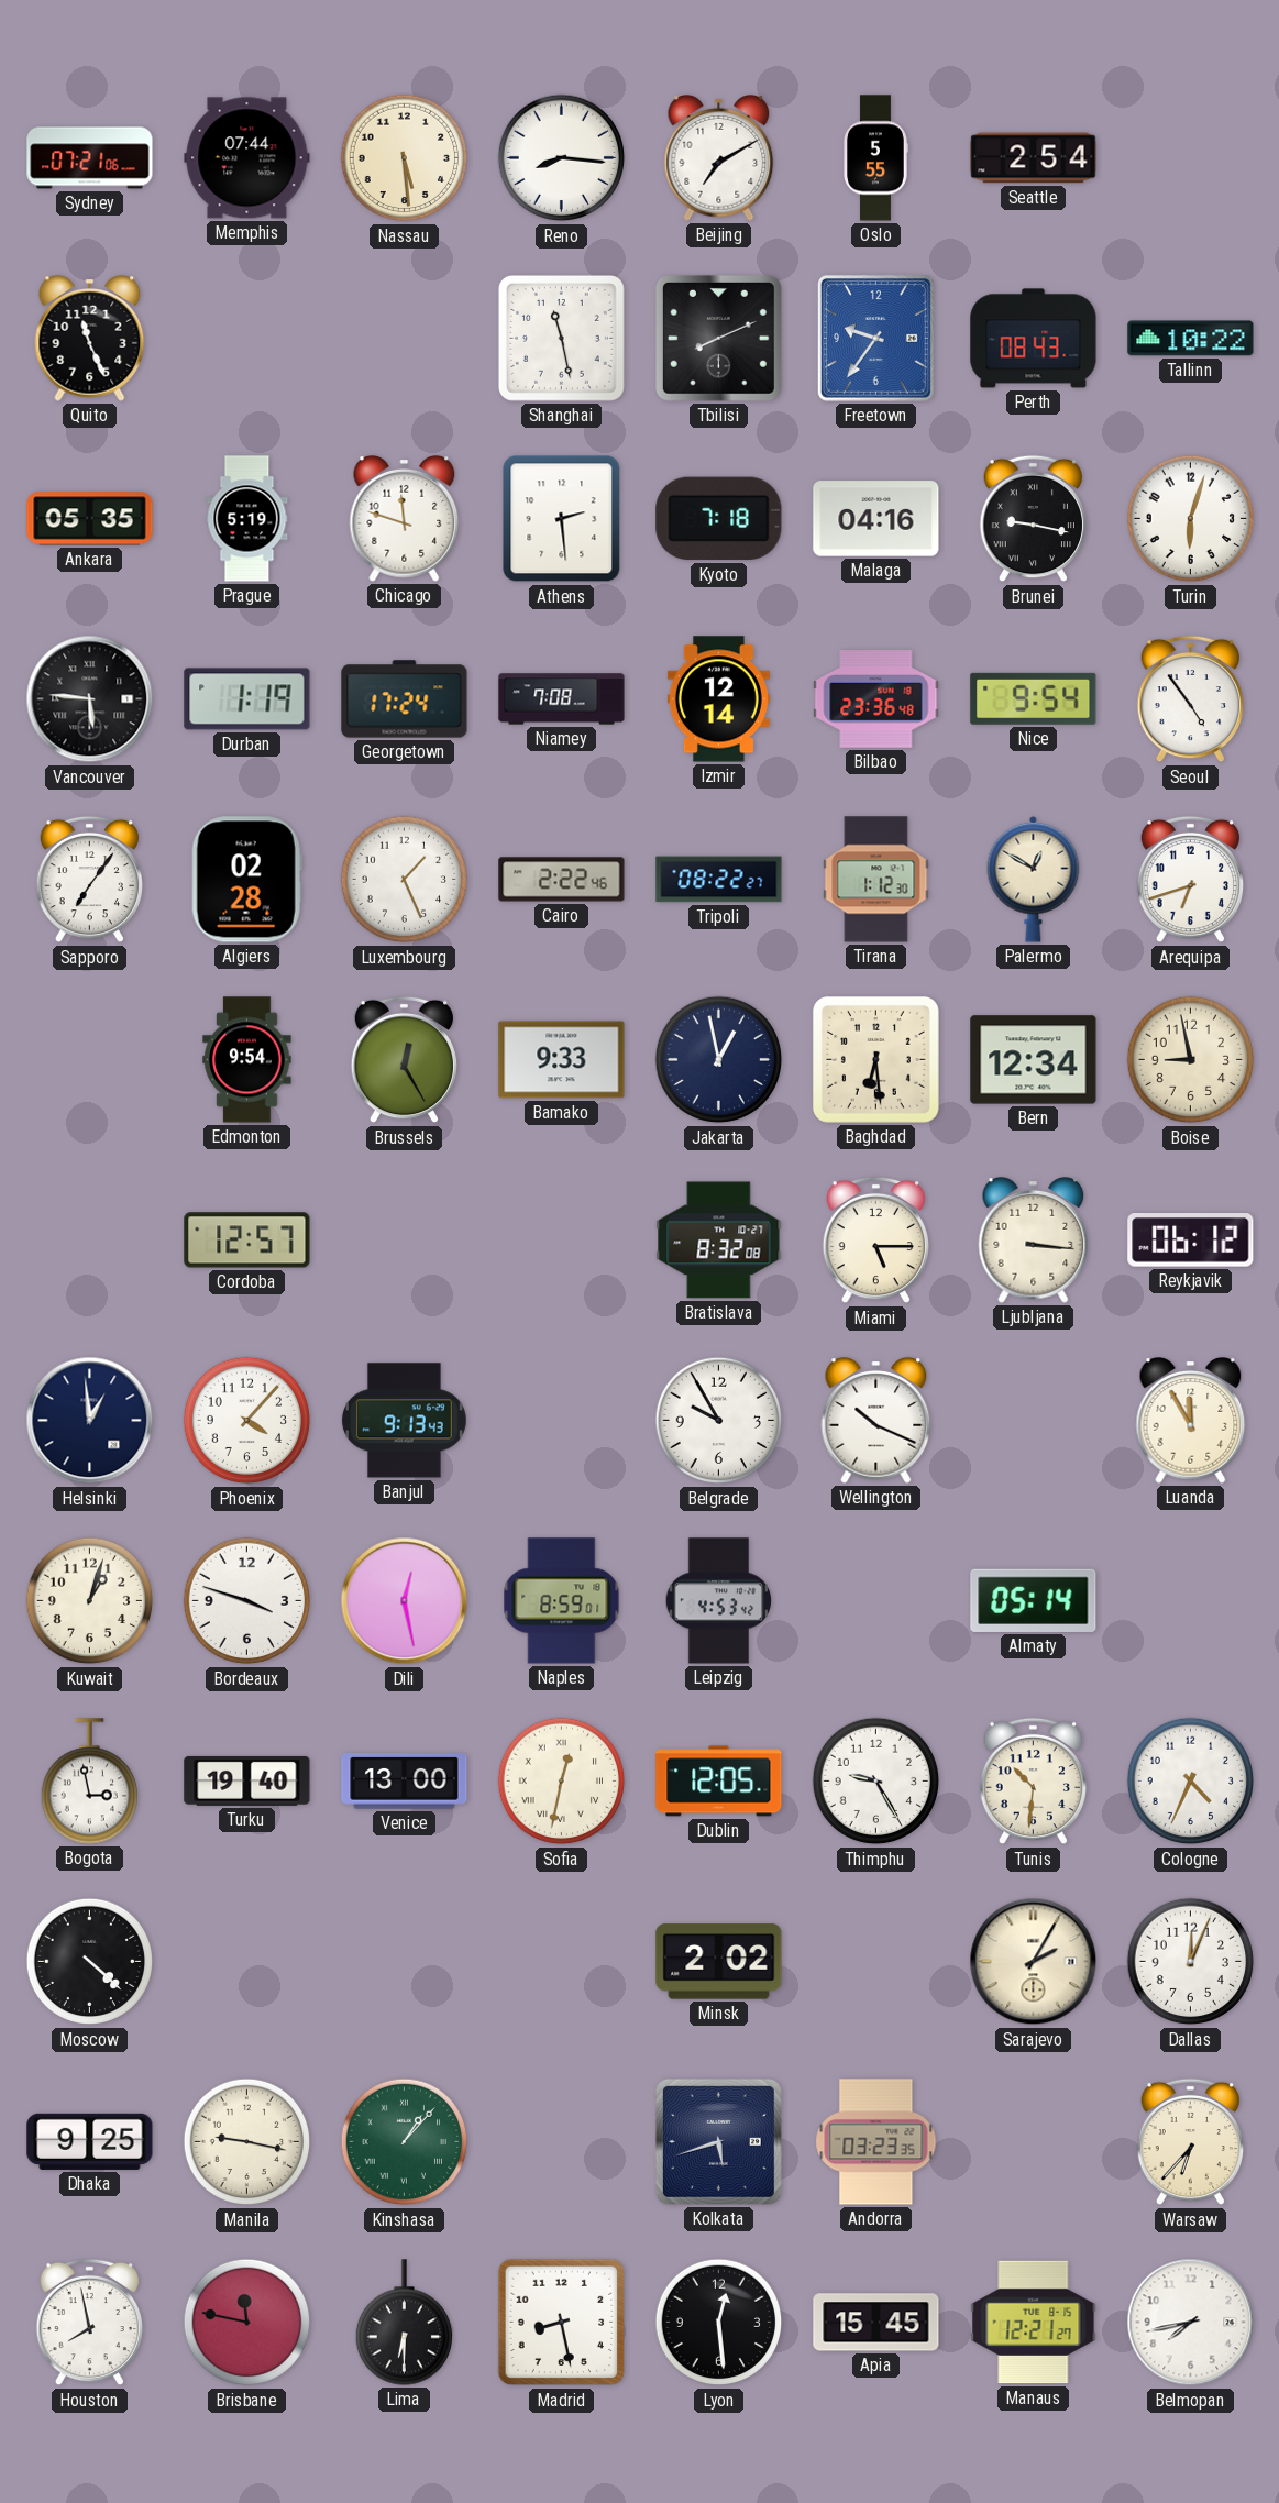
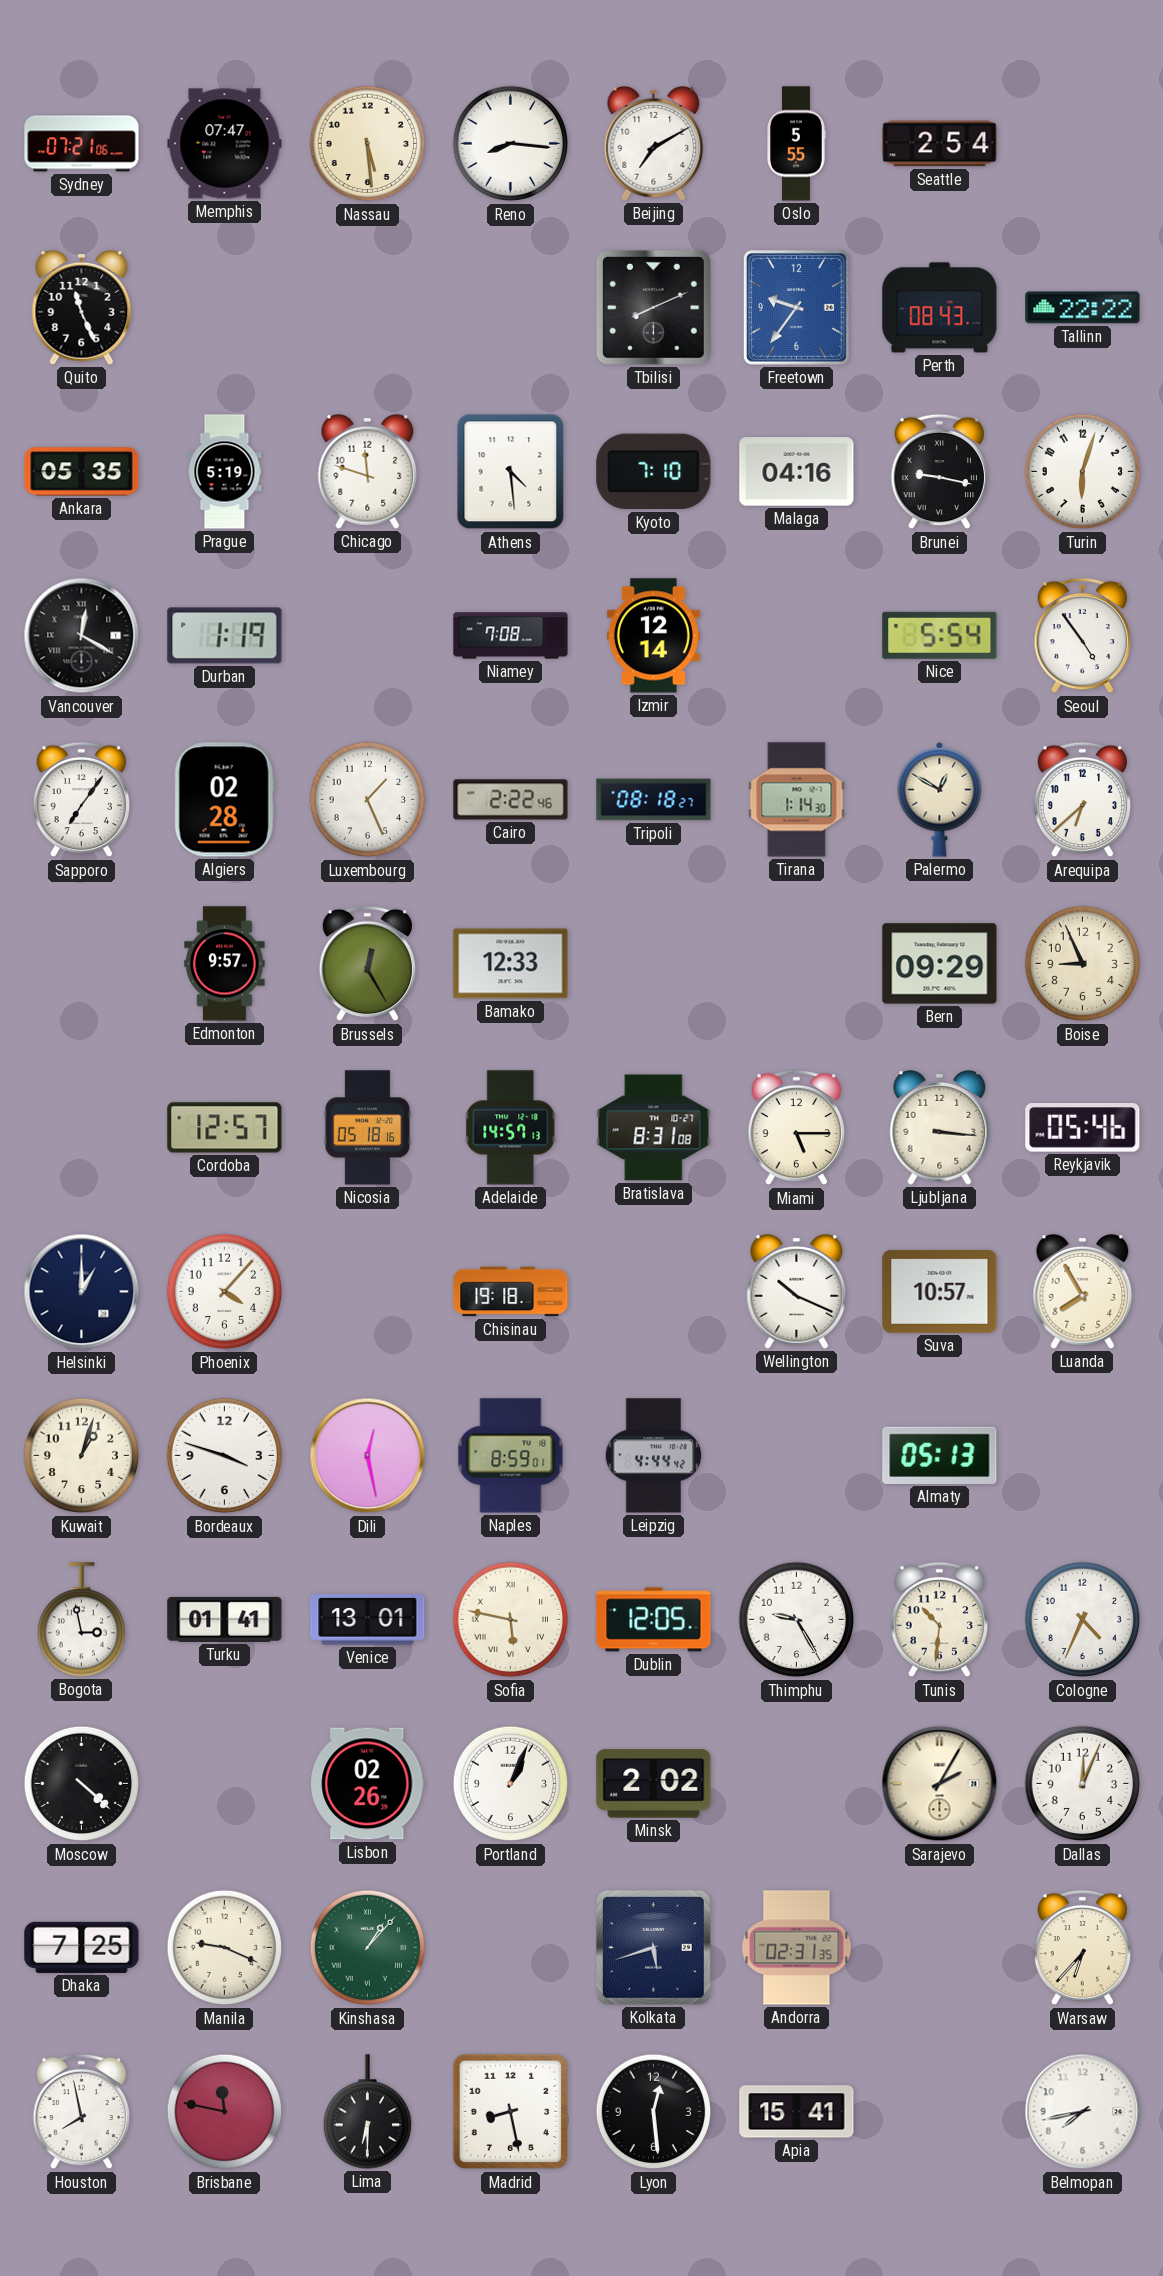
Memphis: 07:44 -> 07:47
Shanghai: 11:28 -> none
Tallinn: 10:22 -> 22:22
Athens: 2:29 -> 4:29
Kyoto: 7:18 -> 7:10
Vancouver: 5:46 -> 12:20
Georgetown: 17:24 -> none
Bilbao: 23:36 -> none
Nice: 9:54 -> 5:54
Tripoli: 08:22 -> 08:18
Tirana: 1:12 -> 1:14
Arequipa: 6:42 -> 6:38
Edmonton: 9:54 -> 9:57
Bamako: 9:33 -> 12:33
Jakarta: 12:58 -> none
Baghdad: 6:29 -> none
Bern: 12:34 -> 09:29
Boise: 8:58 -> 8:56
Nicosia: none -> 05:18
Adelaide: none -> 14:57
Bratislava: 8:32 -> 8:31
Reykjavik: 06:12 -> 05:46
Helsinki: 12:59 -> 1:00
Banjul: 9:13 -> none
Chisinau: none -> 19:18
Belgrade: 9:55 -> none
Suva: none -> 10:57
Luanda: 11:55 -> 7:55
Leipzig: 4:53 -> 4:44
Almaty: 05:14 -> 05:13
Turku: 19:40 -> 01:41
Venice: 13:00 -> 13:01
Sofia: 12:32 -> 5:47
Lisbon: none -> 02:26
Portland: none -> 1:04
Dhaka: 9:25 -> 7:25
Manila: 9:17 -> 9:19
Andorra: 03:23 -> 02:31
Apia: 15:45 -> 15:41
Manaus: 12:21 -> none
